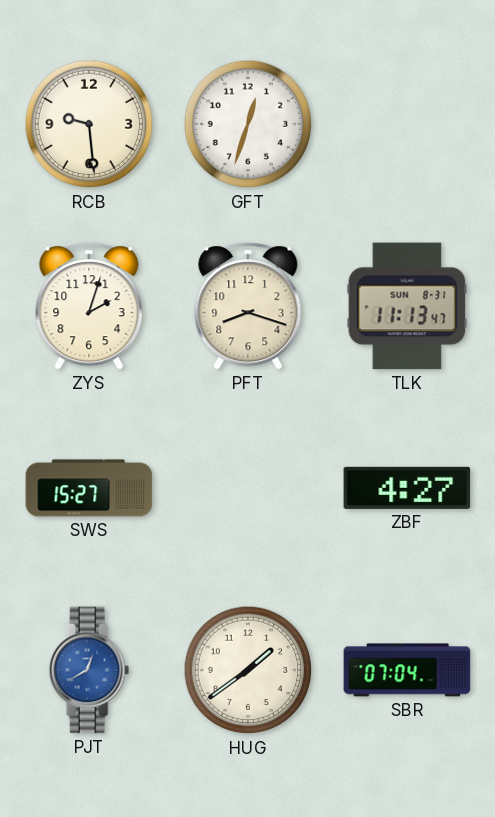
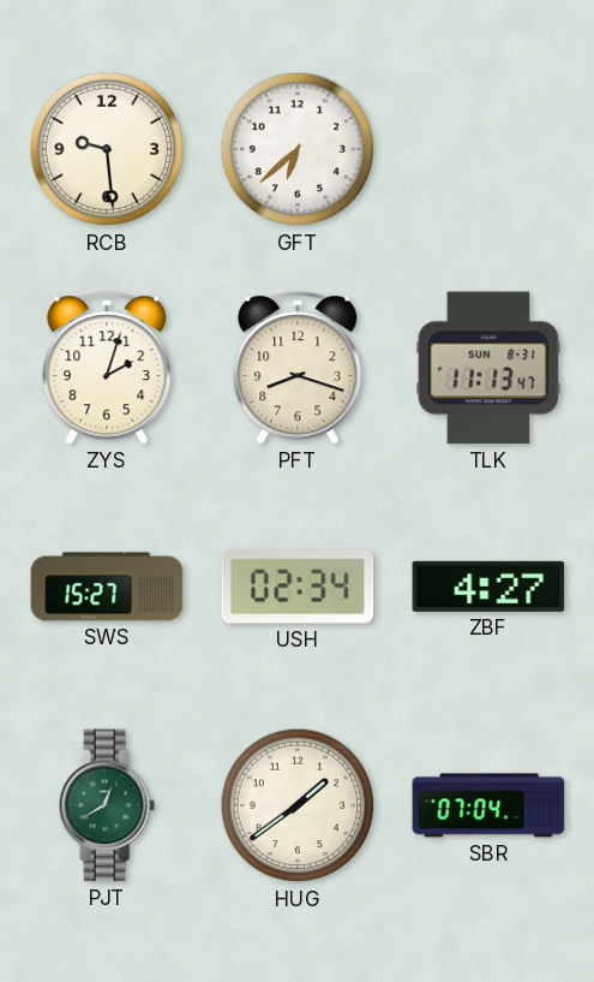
GFT: 12:33 -> 6:38
USH: none -> 02:34
PJT dial: blue -> green
